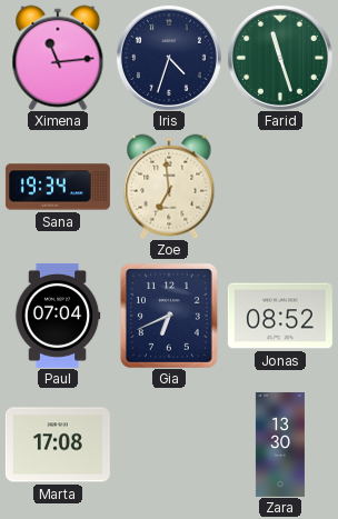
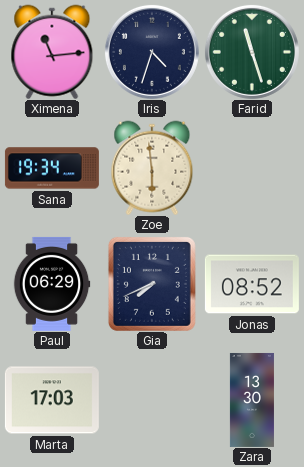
Zoe: 6:59 -> 5:59
Paul: 07:04 -> 06:29
Gia: 6:41 -> 7:41
Marta: 17:08 -> 17:03
